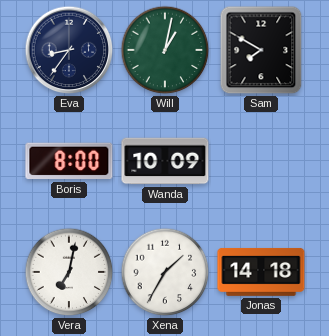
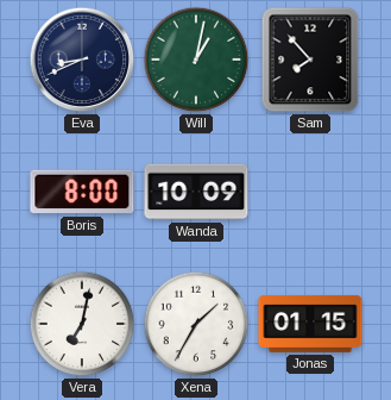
Eva: 8:36 -> 8:41
Sam: 7:50 -> 7:53
Jonas: 14:18 -> 01:15
